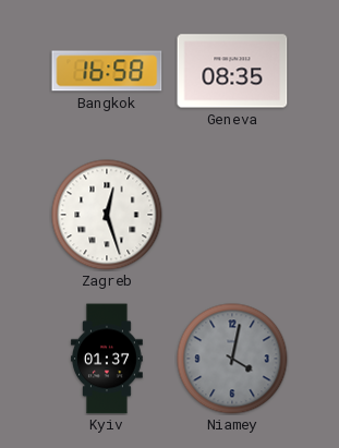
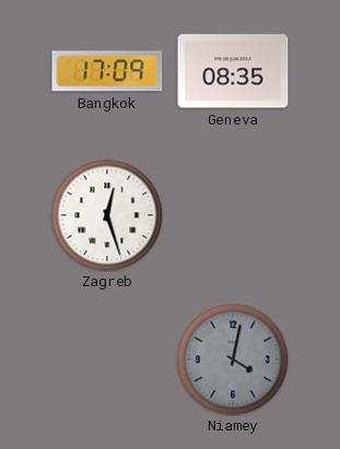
Bangkok: 16:58 -> 17:09
Kyiv: 01:37 -> none
